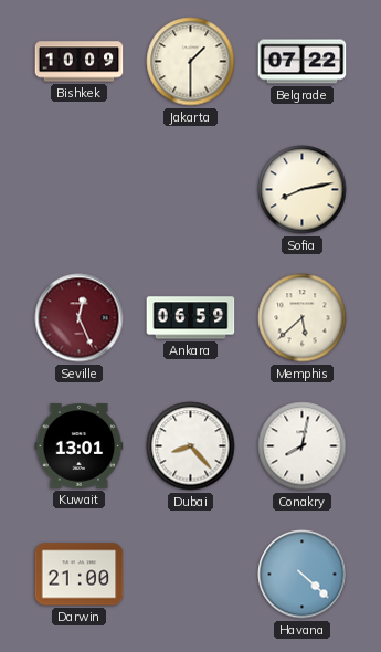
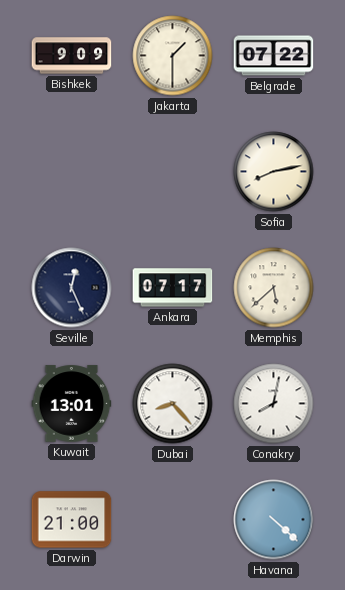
Bishkek: 10:09 -> 9:09
Seville dial: burgundy -> navy
Ankara: 06:59 -> 07:17
